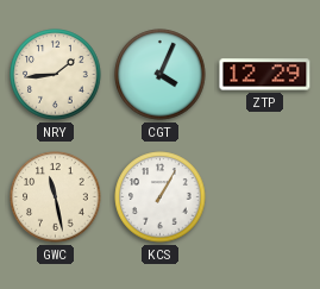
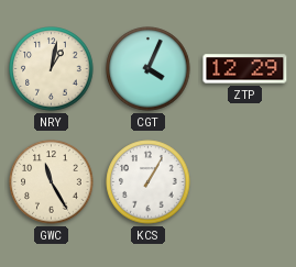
NRY: 1:44 -> 1:02
GWC: 11:28 -> 11:25
